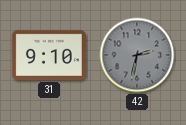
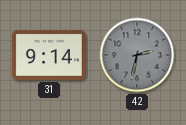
31: 9:10 -> 9:14
